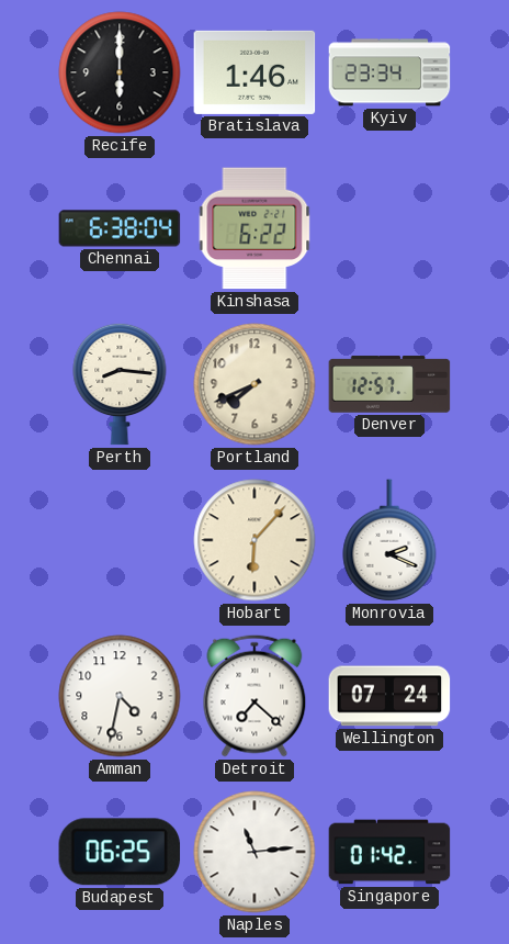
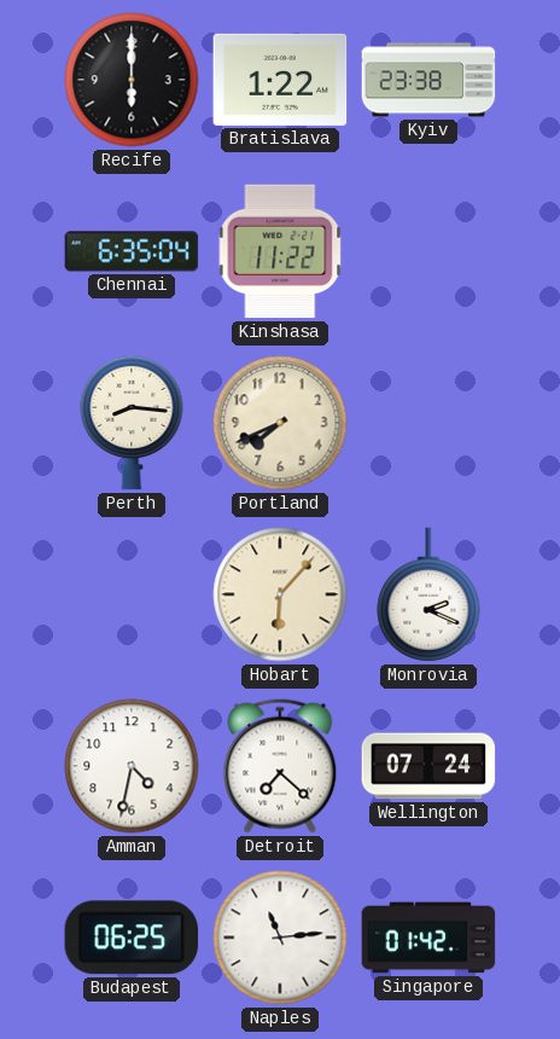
Bratislava: 1:46 -> 1:22
Kyiv: 23:34 -> 23:38
Chennai: 6:38 -> 6:35
Kinshasa: 6:22 -> 11:22
Denver: 12:57 -> none
